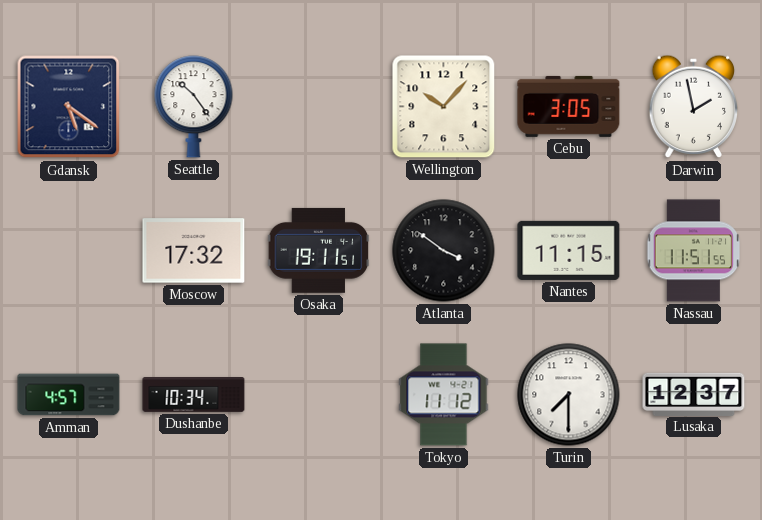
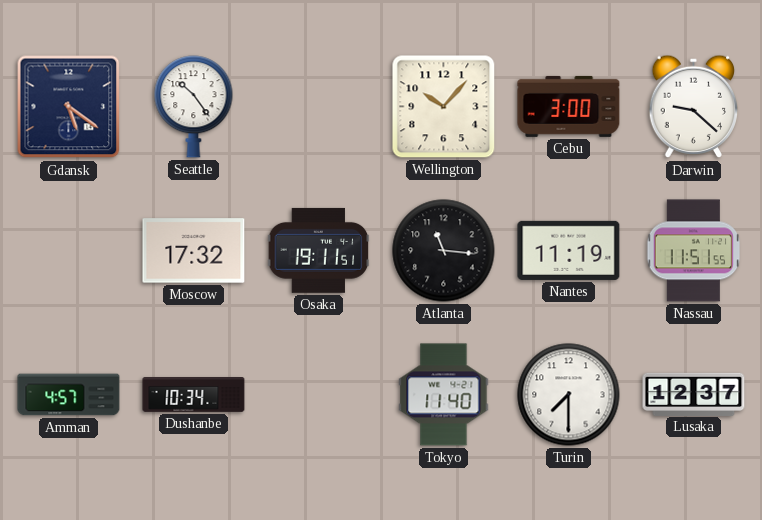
Cebu: 3:05 -> 3:00
Darwin: 1:58 -> 9:22
Atlanta: 3:51 -> 11:16
Nantes: 11:15 -> 11:19
Tokyo: 11:12 -> 11:40
